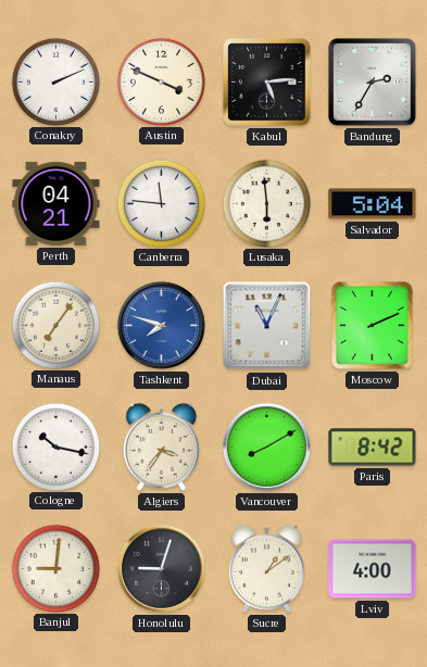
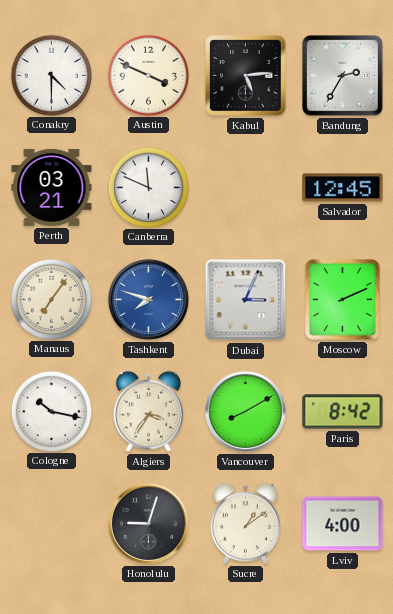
Conakry: 2:11 -> 4:30
Perth: 04:21 -> 03:21
Canberra: 11:46 -> 11:49
Lusaka: 5:59 -> none
Salvador: 5:04 -> 12:45
Dubai: 11:04 -> 3:04
Banjul: 9:01 -> none
